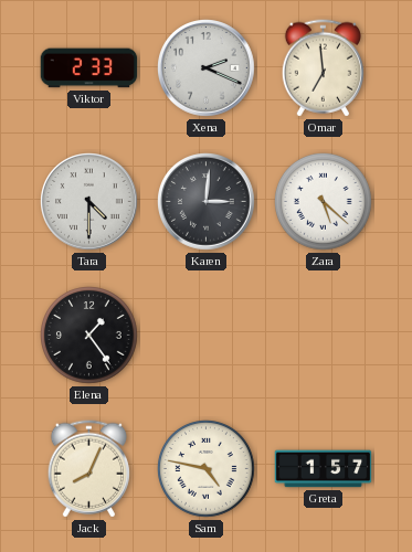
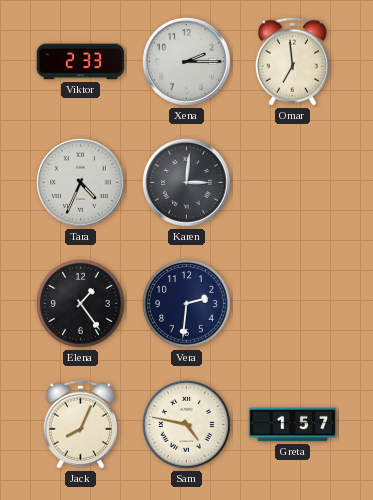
Xena: 2:19 -> 2:15
Tara: 4:30 -> 4:34
Zara: 5:22 -> none
Vera: none -> 2:31
